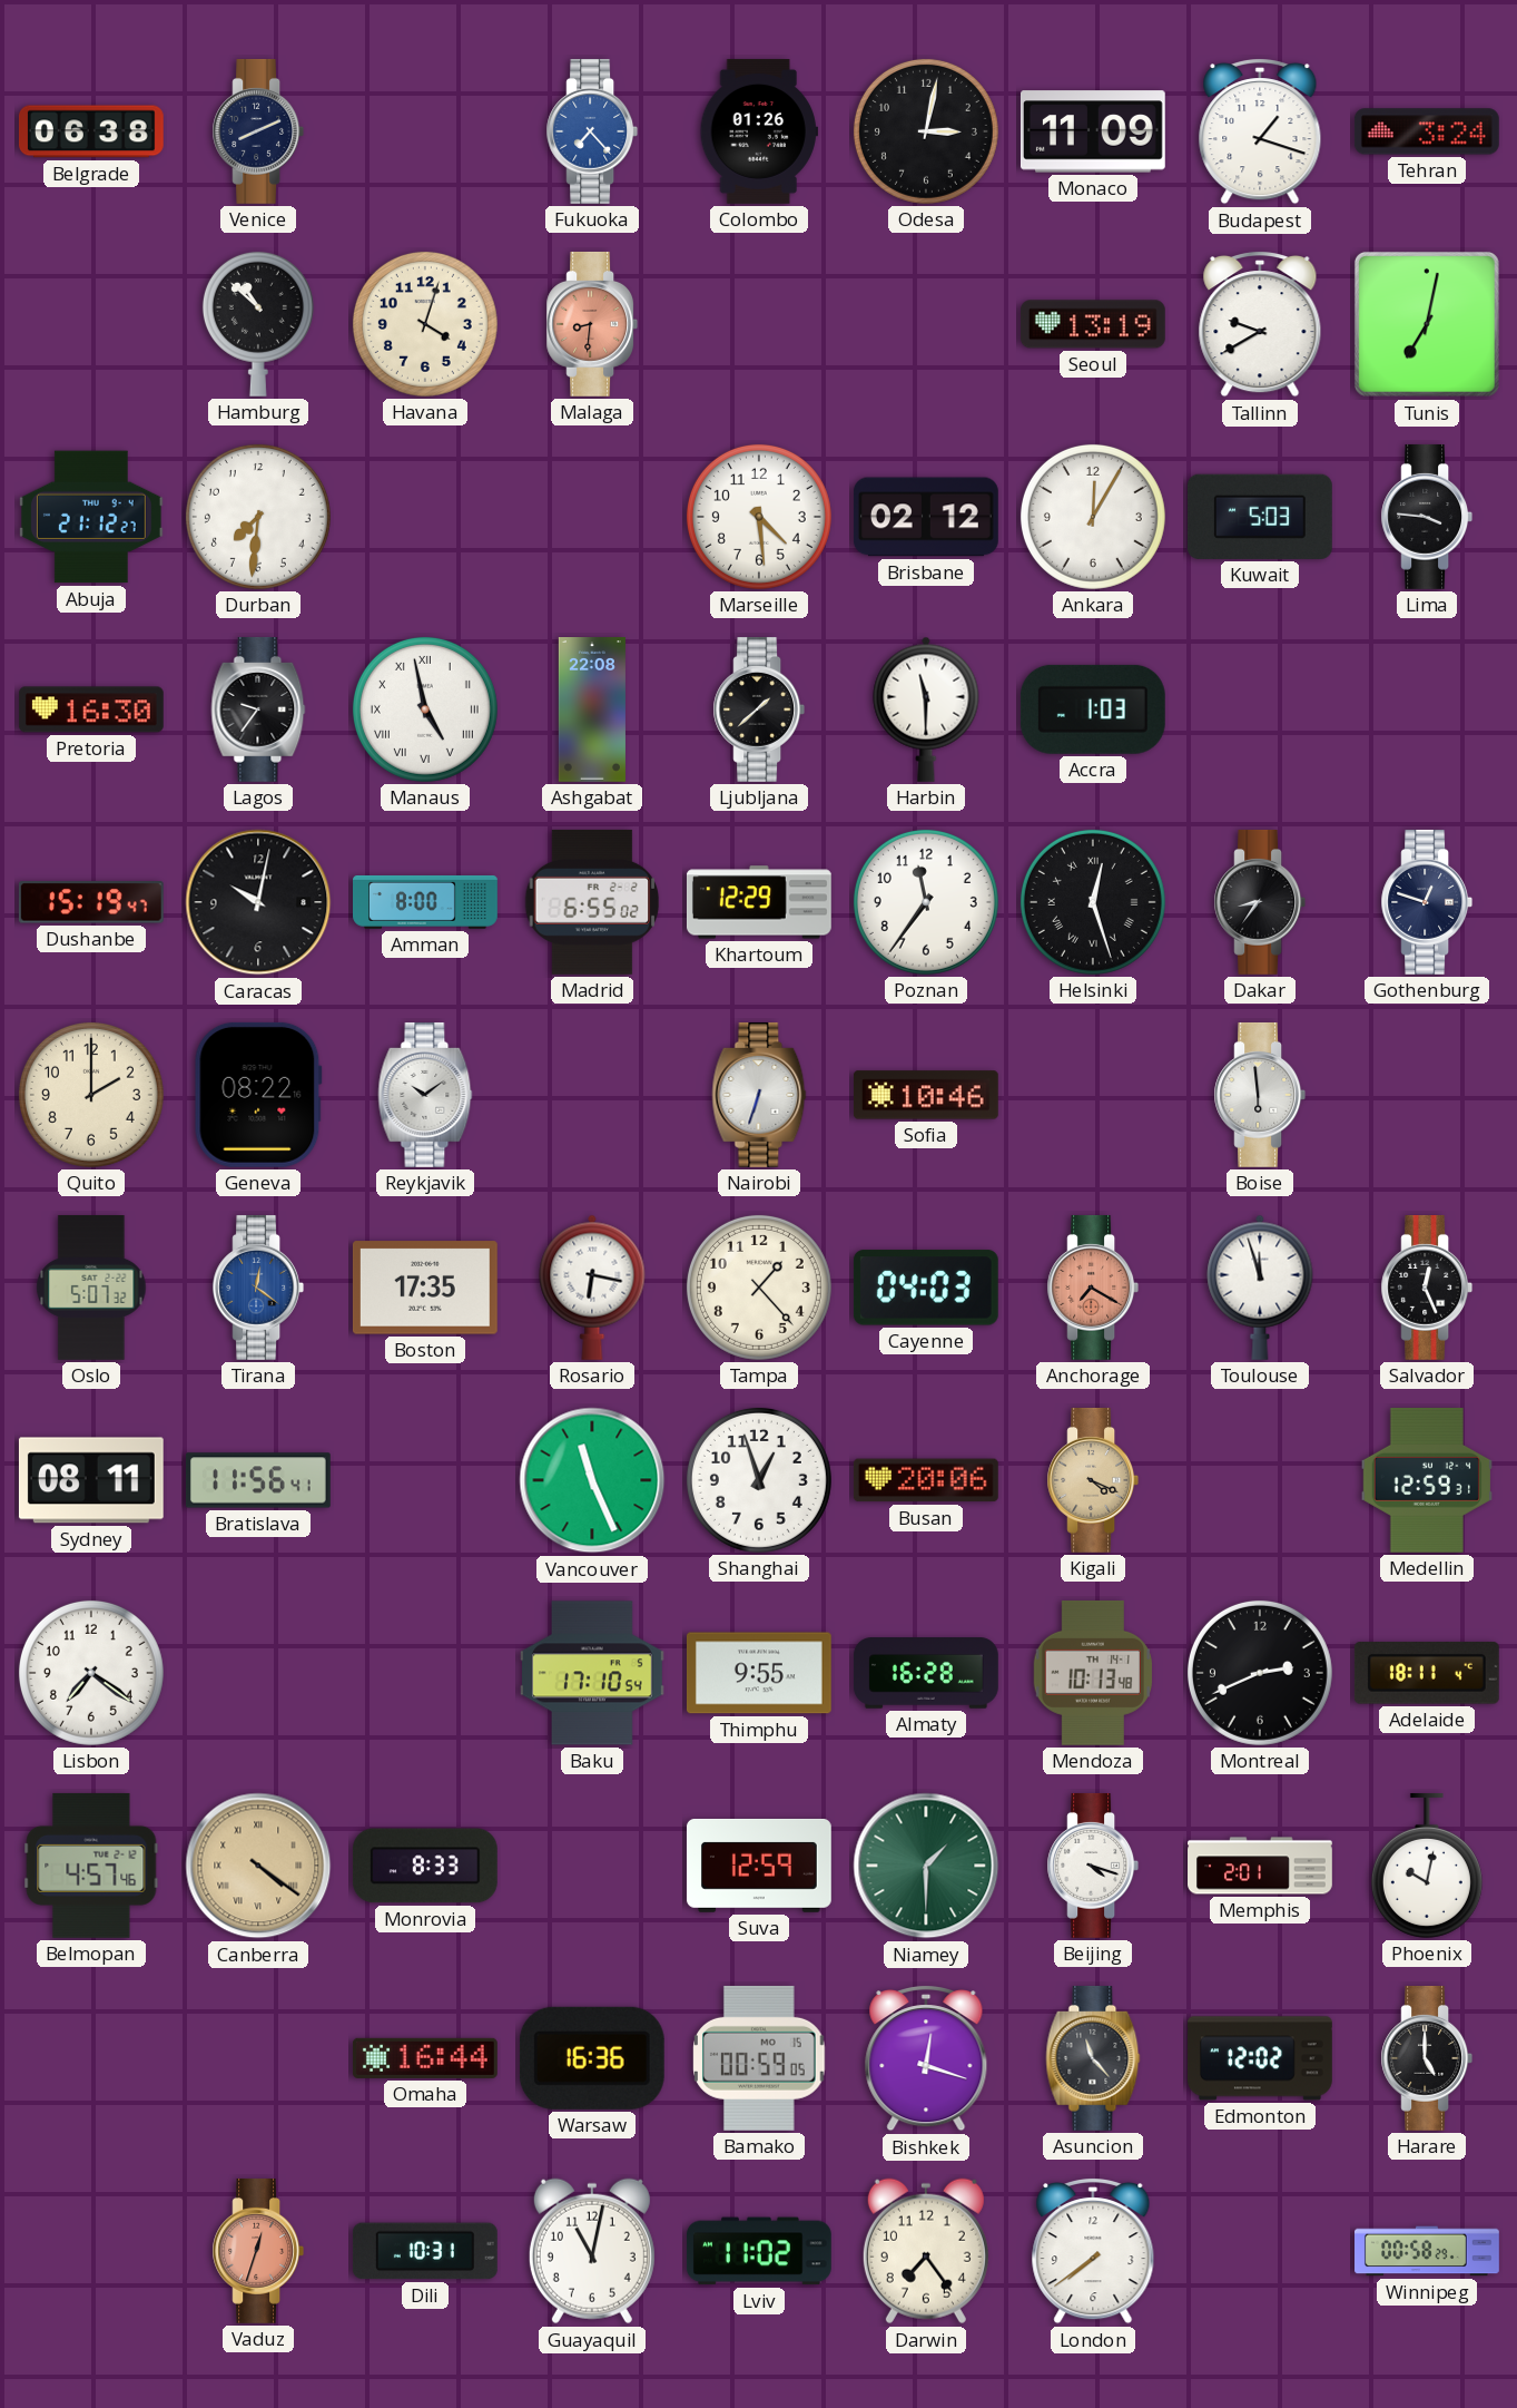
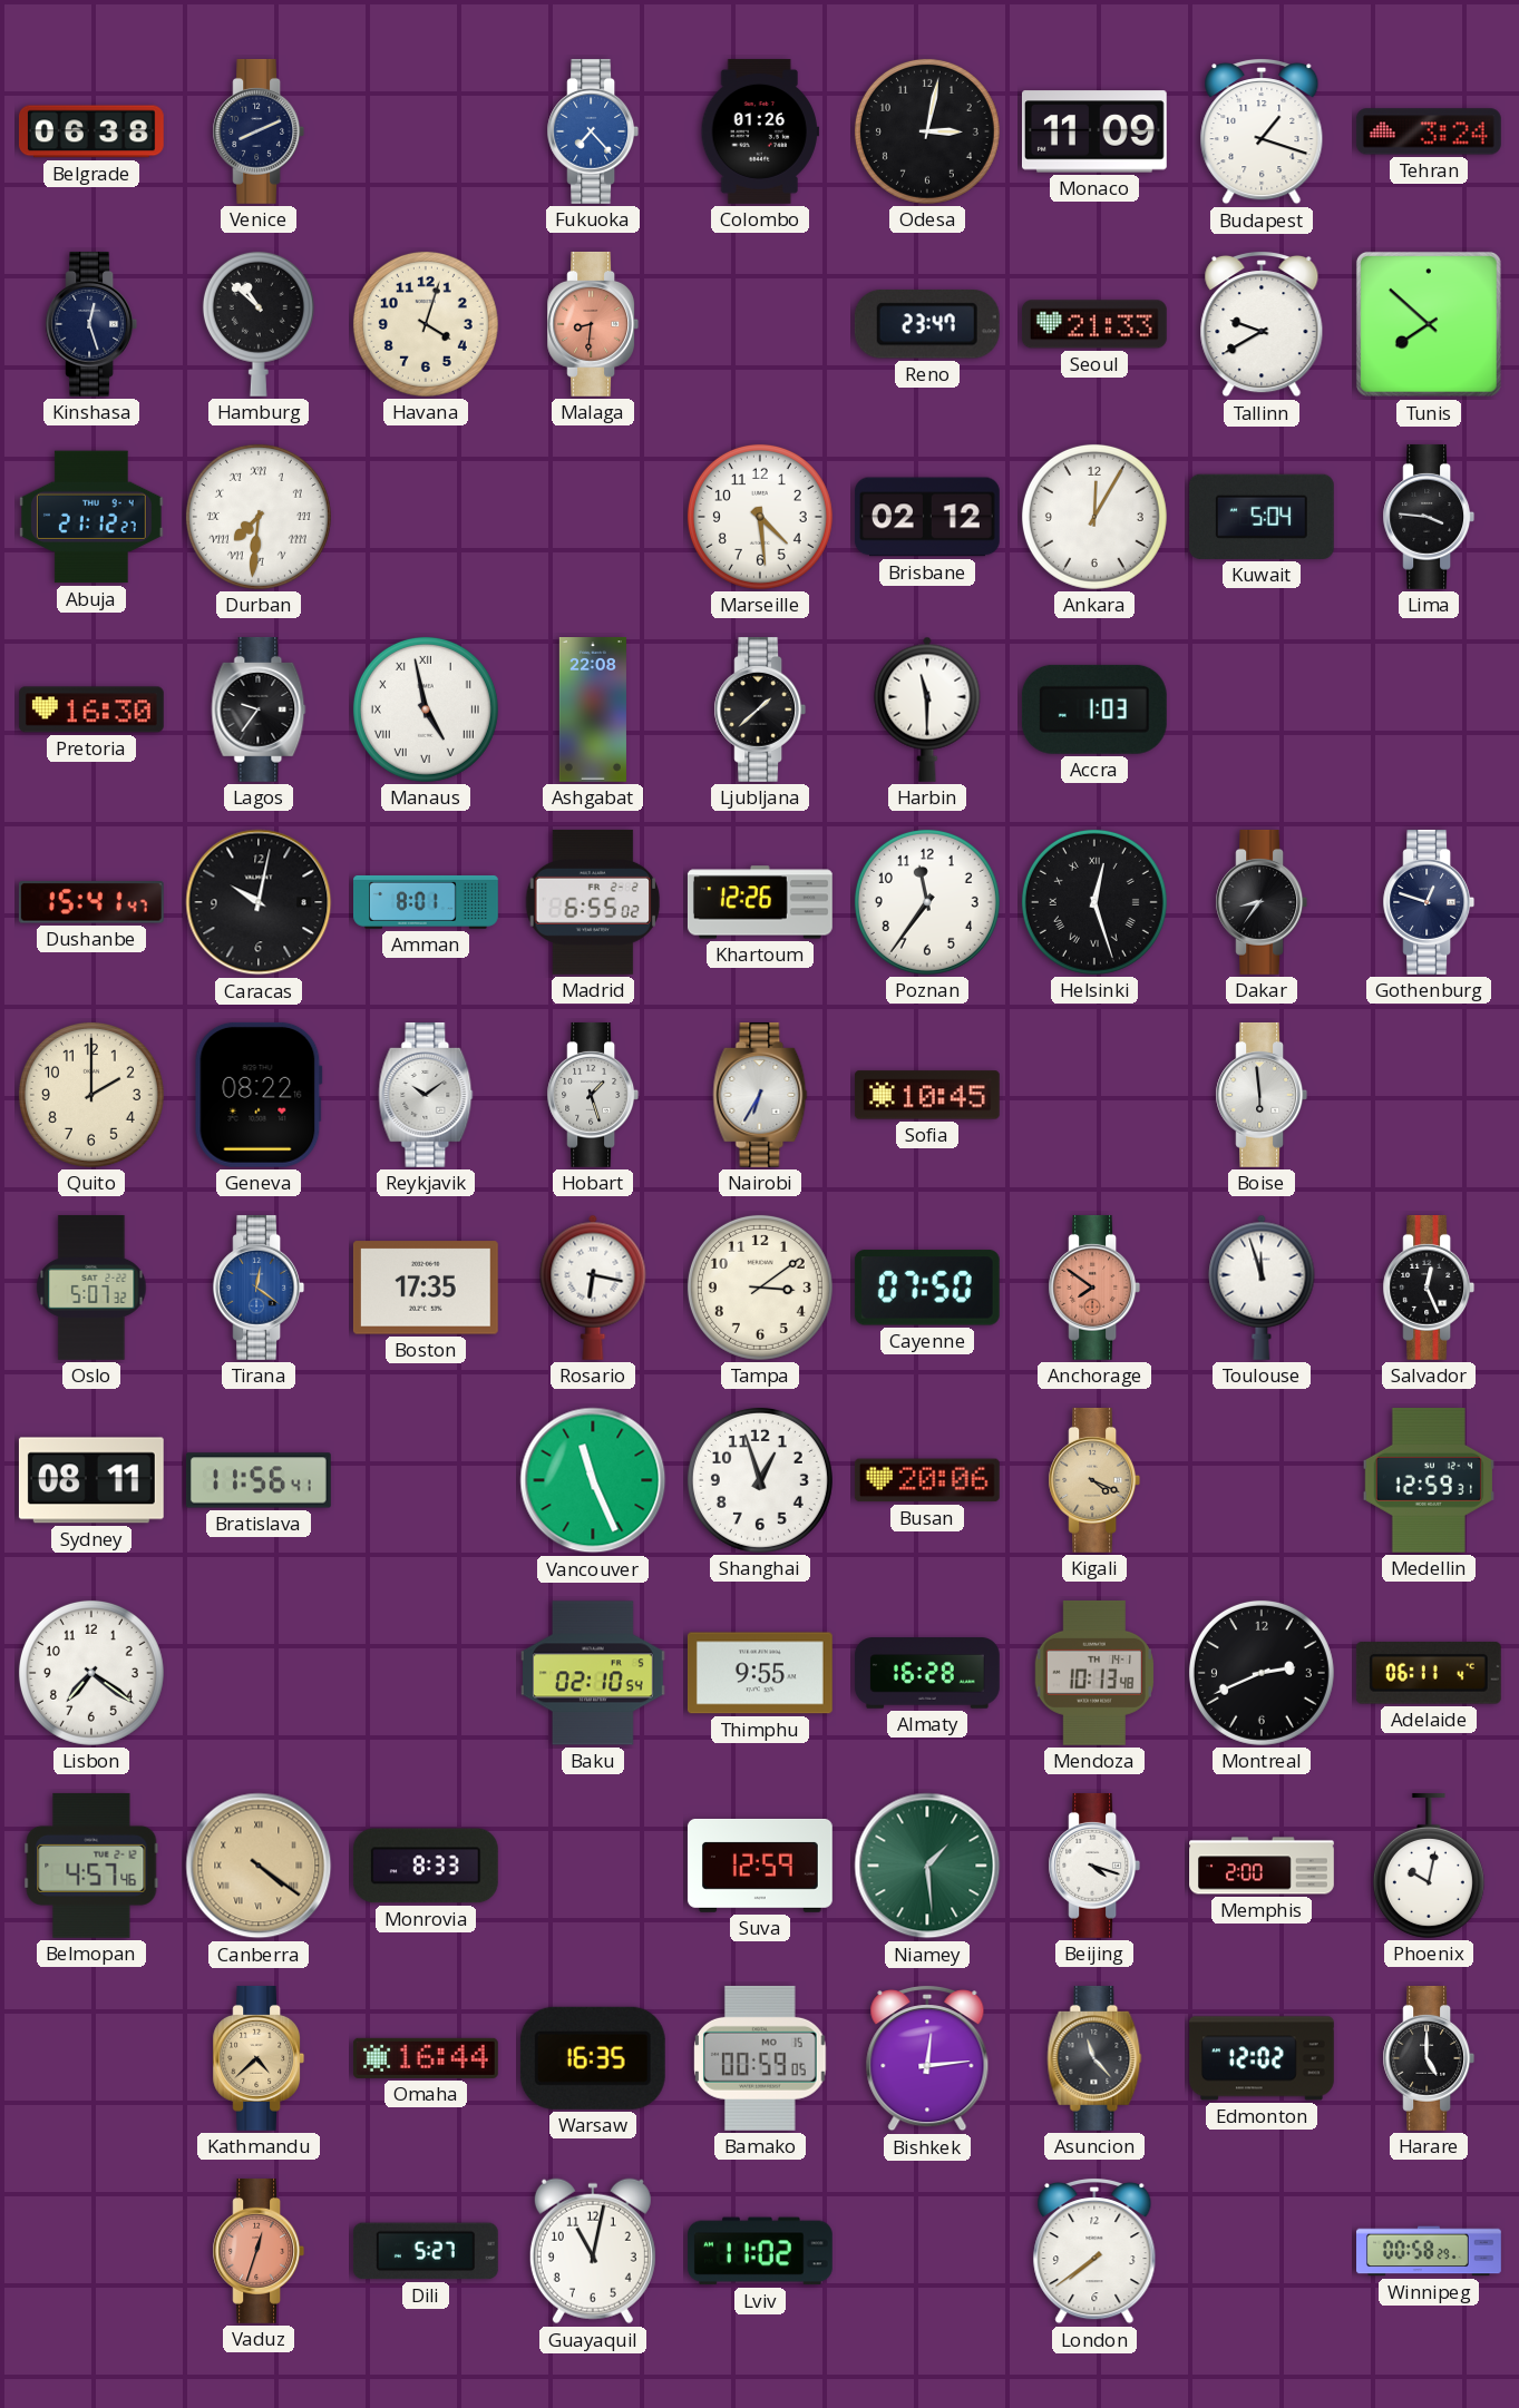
Kinshasa: none -> 12:27
Reno: none -> 23:47
Seoul: 13:19 -> 21:33
Tunis: 7:02 -> 7:52
Durban numerals: Arabic -> Roman
Kuwait: 5:03 -> 5:04
Dushanbe: 15:19 -> 15:41
Amman: 8:00 -> 8:01
Khartoum: 12:29 -> 12:26
Hobart: none -> 1:27
Nairobi: 6:33 -> 6:35
Sofia: 10:46 -> 10:45
Tampa: 1:23 -> 3:09
Cayenne: 04:03 -> 07:50
Anchorage: 7:20 -> 7:51
Baku: 17:10 -> 02:10
Adelaide: 18:11 -> 06:11
Niamey: 1:30 -> 1:29
Memphis: 2:01 -> 2:00
Kathmandu: none -> 4:38
Warsaw: 16:36 -> 16:35
Bishkek: 12:18 -> 12:14
Dili: 10:31 -> 5:27
Darwin: 7:24 -> none
